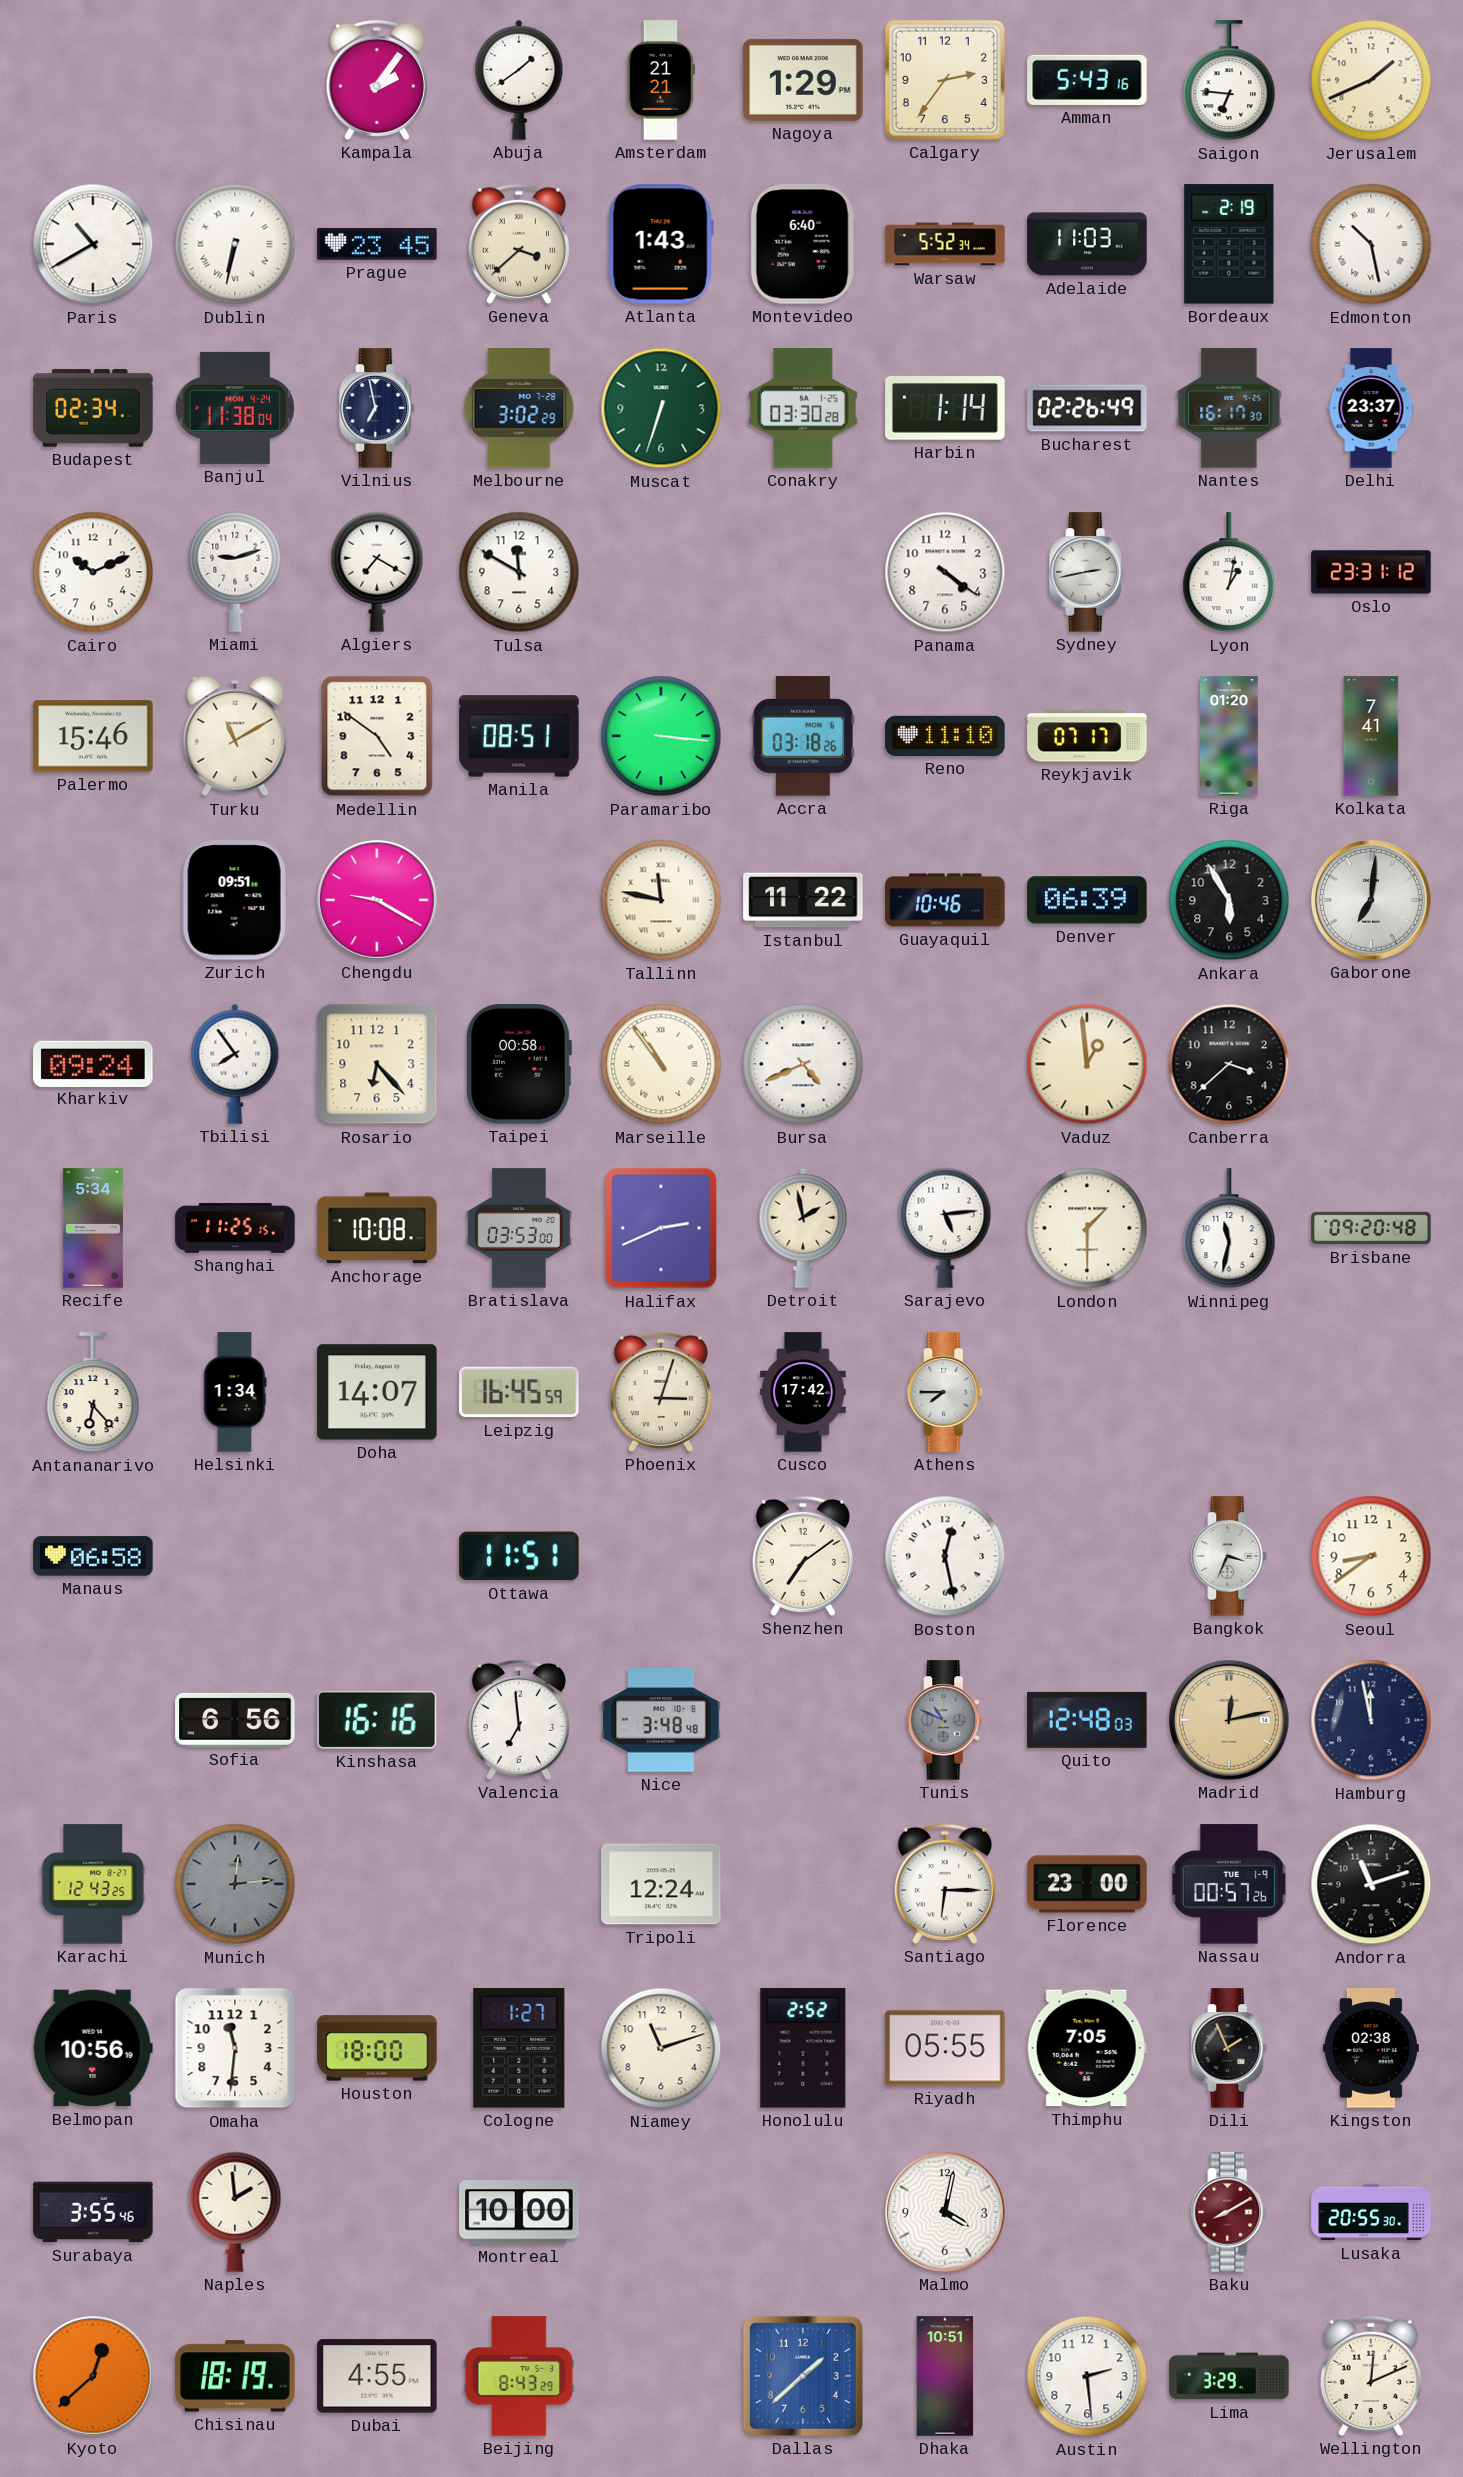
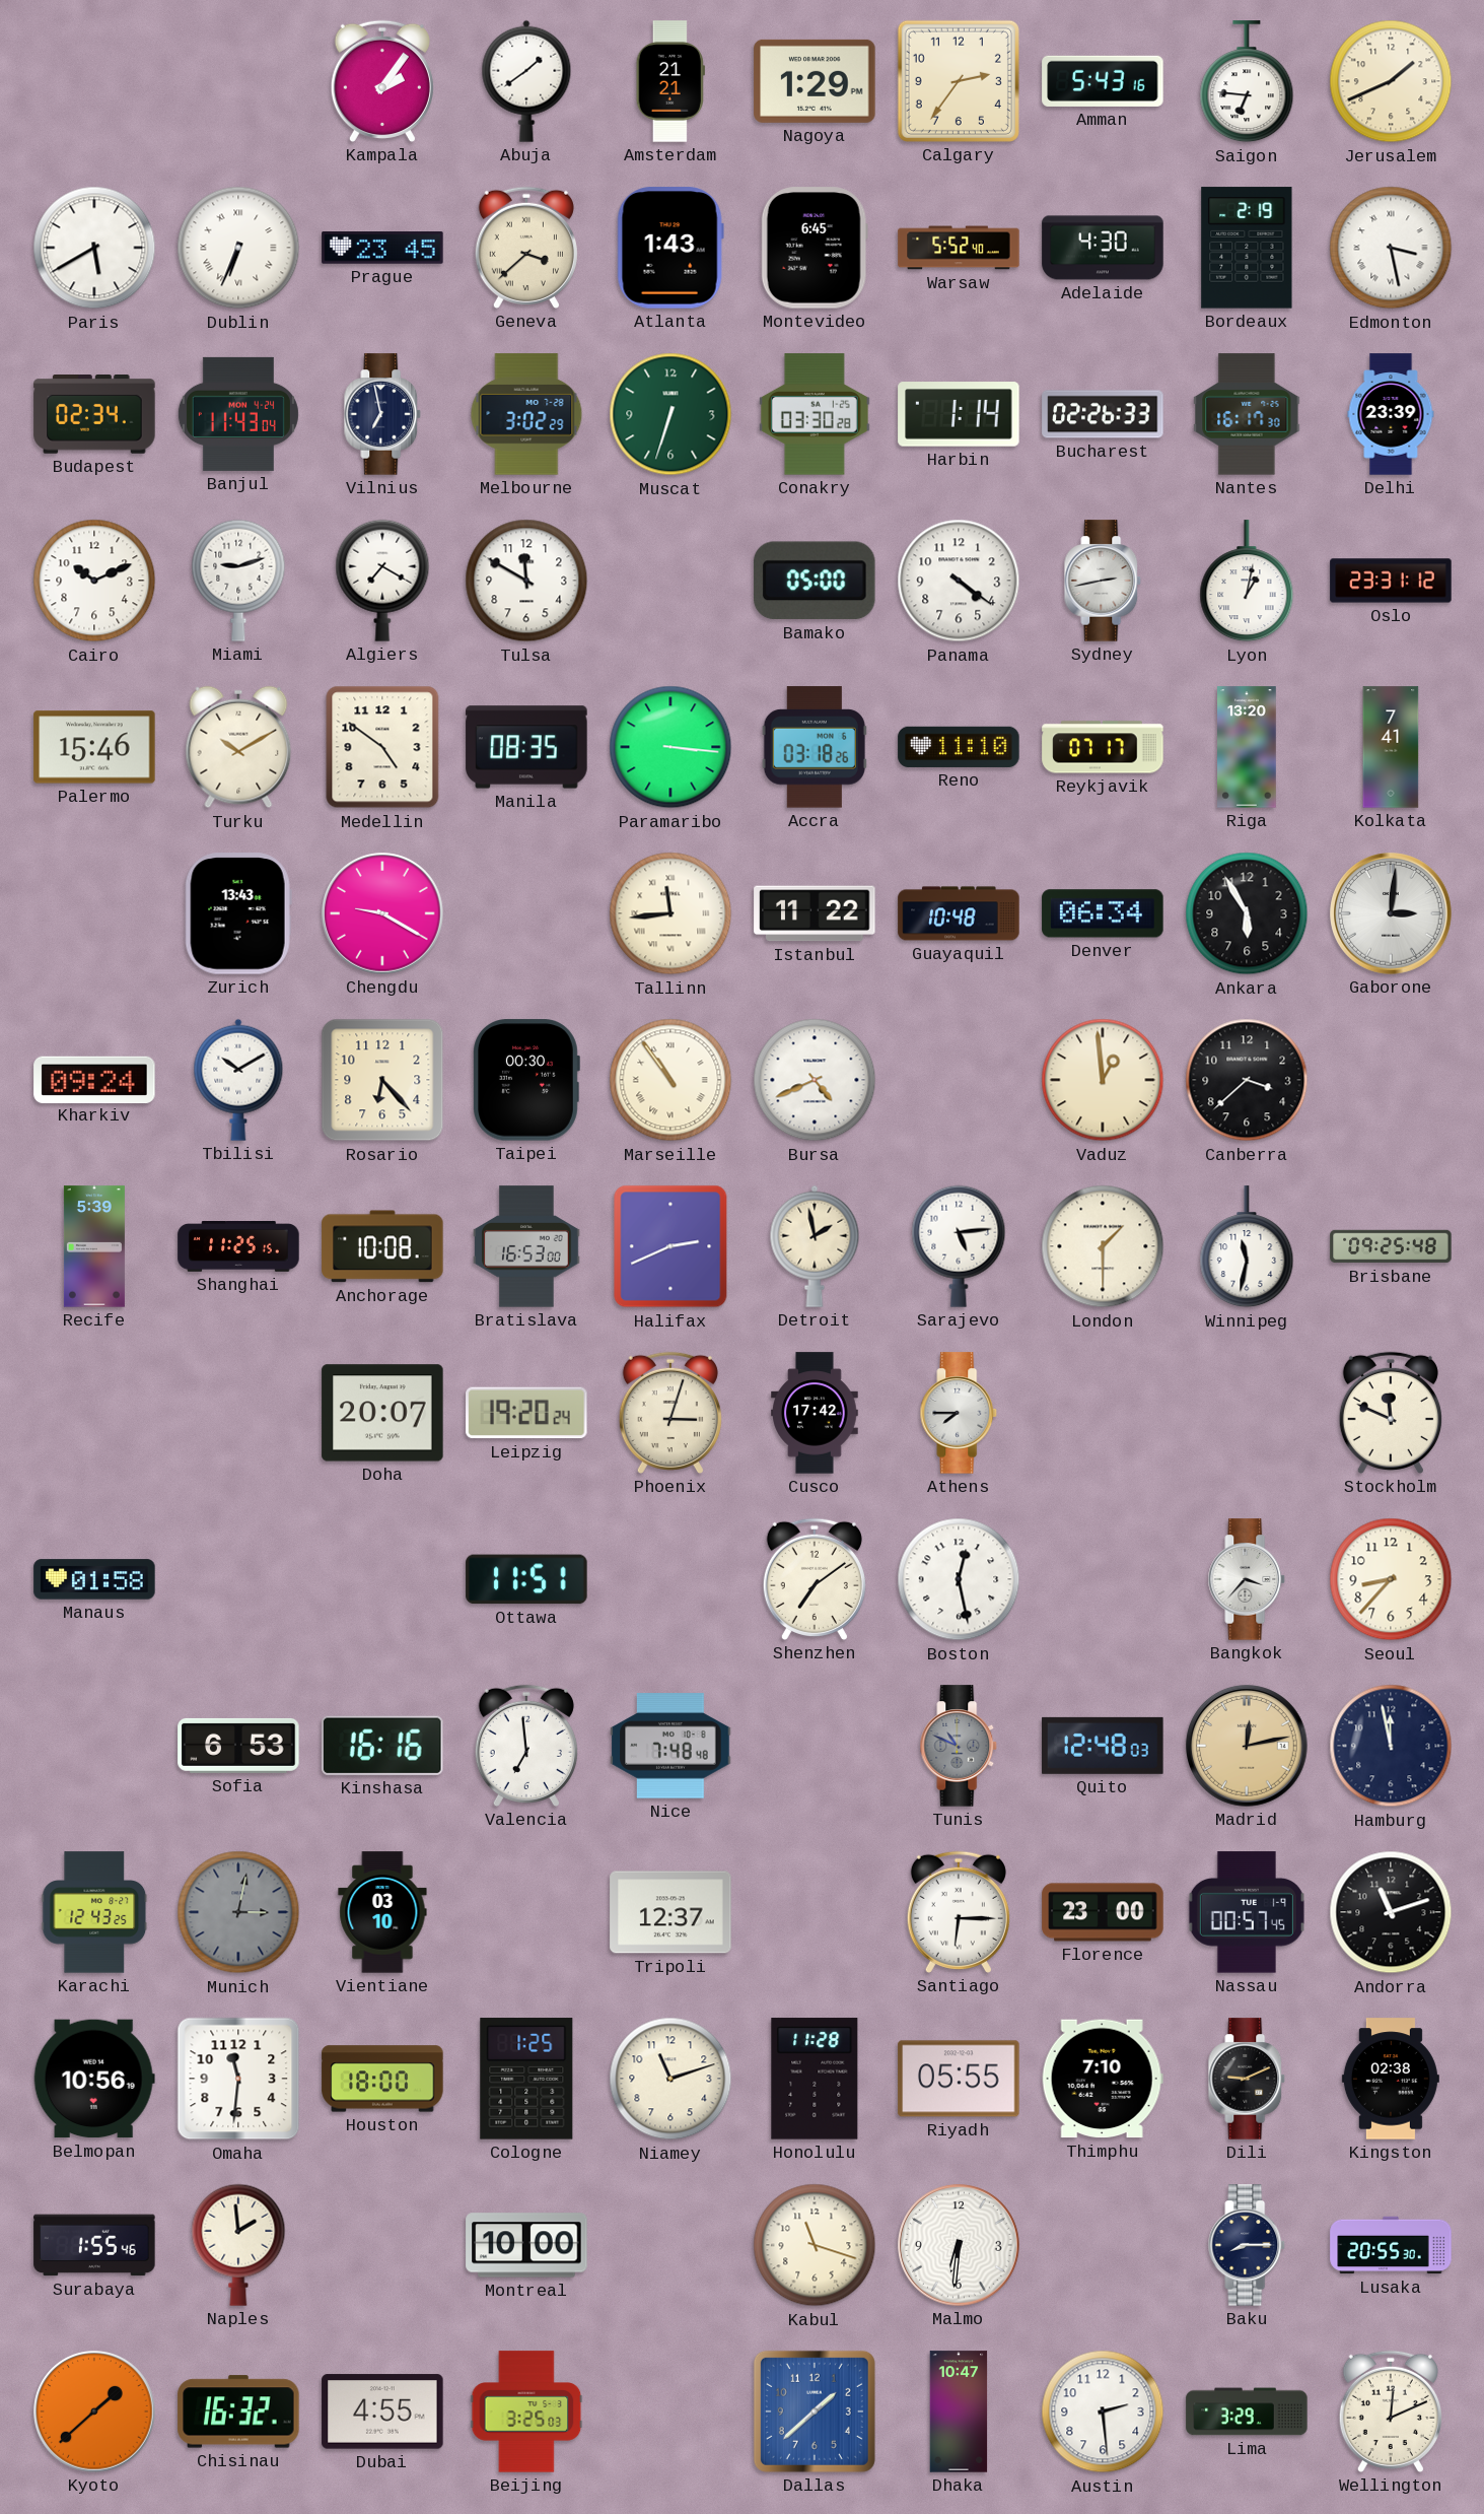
Paris: 10:40 -> 5:40
Dublin: 6:32 -> 6:34
Montevideo: 6:40 -> 6:45
Warsaw: 5:52:34 -> 5:52:40
Adelaide: 11:03 -> 4:30
Edmonton: 10:28 -> 3:28
Banjul: 11:38 -> 11:43
Bucharest: 02:26:49 -> 02:26:33
Delhi: 23:37 -> 23:39
Bamako: none -> 05:00
Turku: 11:10 -> 10:10
Manila: 08:51 -> 08:35
Riga: 01:20 -> 13:20
Zurich: 09:51 -> 13:43
Tallinn: 11:47 -> 11:44
Guayaquil: 10:46 -> 10:48
Denver: 06:39 -> 06:34
Gaborone: 7:01 -> 3:01
Tbilisi: 7:54 -> 10:10
Taipei: 00:58 -> 00:30
Recife: 5:34 -> 5:39
Bratislava: 03:53 -> 16:53
Brisbane: 09:20 -> 09:25
Antananarivo: 6:23 -> none
Helsinki: 1:34 -> none
Doha: 14:07 -> 20:07
Leipzig: 16:45 -> 19:20
Stockholm: none -> 11:49
Manaus: 06:58 -> 01:58
Bangkok: 3:34 -> 3:37
Seoul: 8:39 -> 8:37
Sofia: 6:56 -> 6:53
Nice: 3:48 -> 7:48
Munich: 12:14 -> 3:02
Vientiane: none -> 03:10
Tripoli: 12:24 -> 12:37
Nassau: 00:57:26 -> 00:57:45
Cologne: 1:27 -> 1:25
Honolulu: 2:52 -> 11:28
Thimphu: 7:05 -> 7:10
Dili: 1:56 -> 9:11
Surabaya: 3:55 -> 1:55
Kabul: none -> 11:18
Malmo: 4:02 -> 6:31
Baku: 8:10 -> 8:15
Baku dial: burgundy -> navy
Kyoto: 12:38 -> 1:38
Chisinau: 18:19 -> 16:32
Beijing: 8:43 -> 3:25
Dhaka: 10:51 -> 10:47
